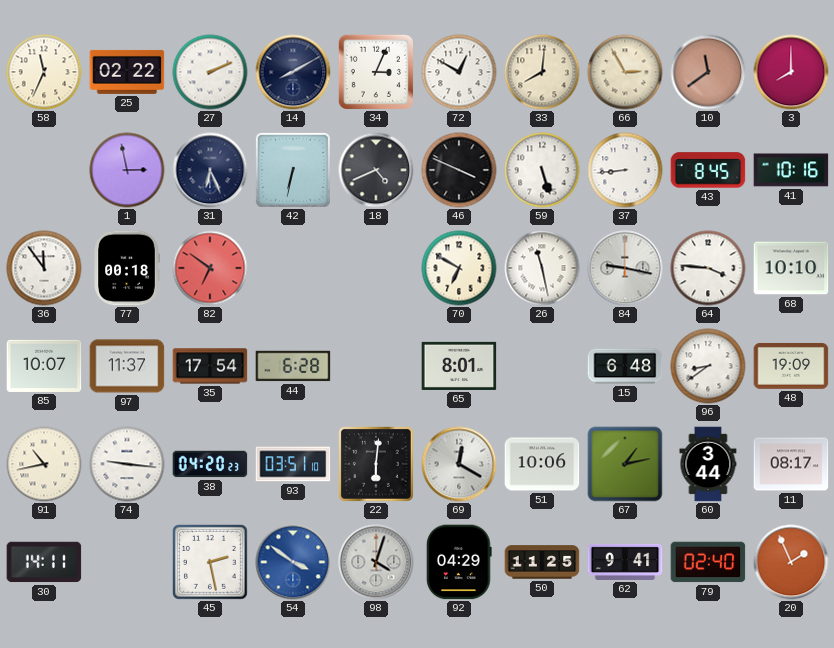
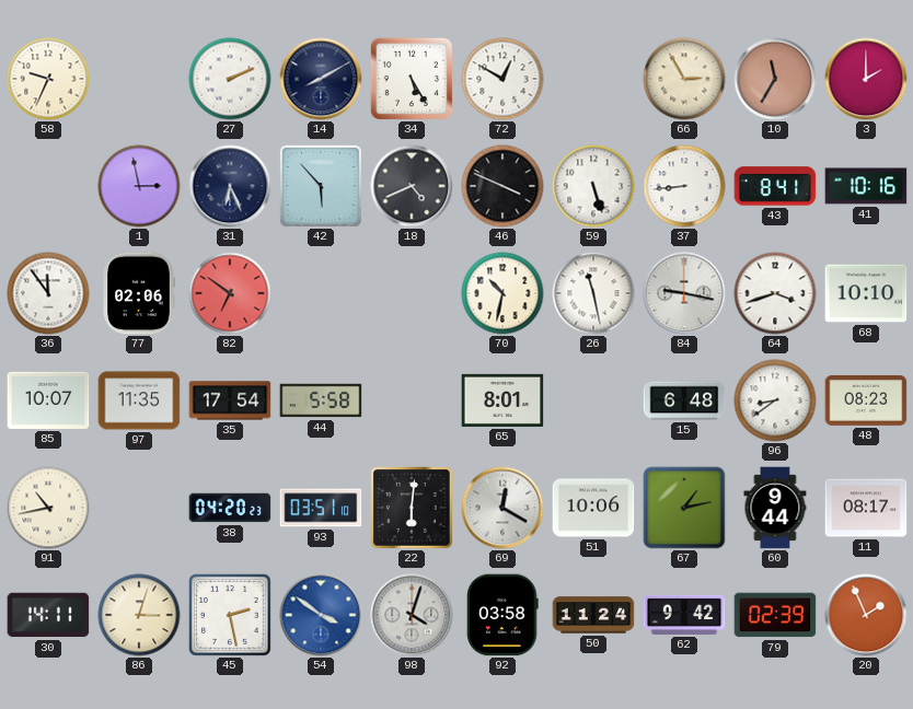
58: 11:34 -> 9:34
25: 02:22 -> none
34: 3:04 -> 5:25
33: 8:01 -> none
10: 11:39 -> 11:35
3: 8:00 -> 2:00
42: 6:32 -> 5:53
43: 8:45 -> 8:41
77: 00:18 -> 02:06
70: 6:50 -> 10:32
64: 3:46 -> 3:42
97: 11:37 -> 11:35
44: 6:28 -> 5:58
48: 19:09 -> 08:23
74: 9:16 -> none
60: 3:44 -> 9:44
86: none -> 3:03
92: 04:29 -> 03:58
50: 11:25 -> 11:24
62: 9:41 -> 9:42
79: 02:40 -> 02:39
